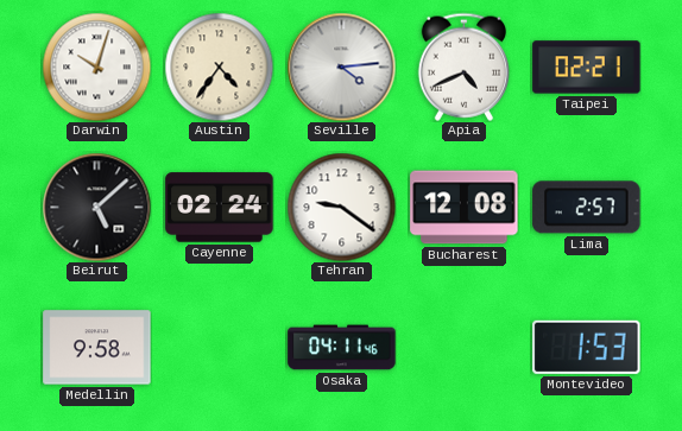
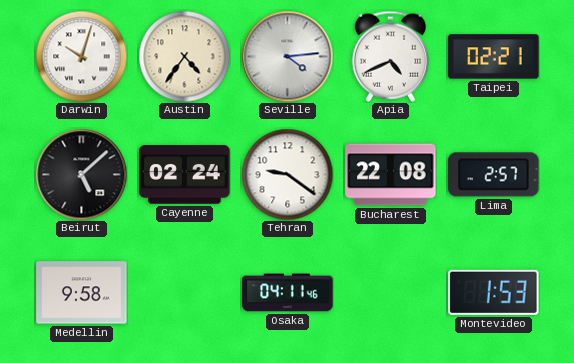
Bucharest: 12:08 -> 22:08
